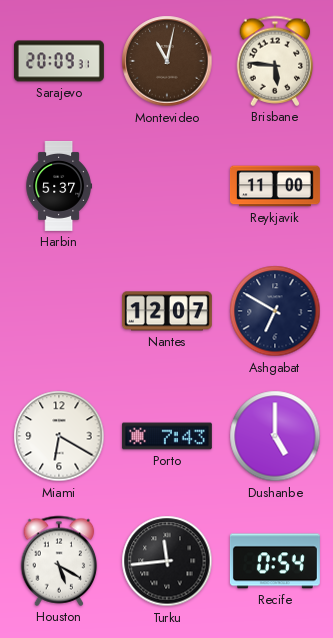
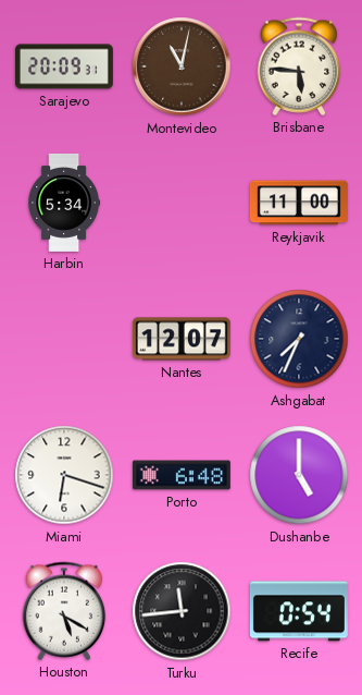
Harbin: 5:37 -> 5:34
Ashgabat: 6:50 -> 7:34
Miami: 6:20 -> 6:18
Porto: 7:43 -> 6:48
